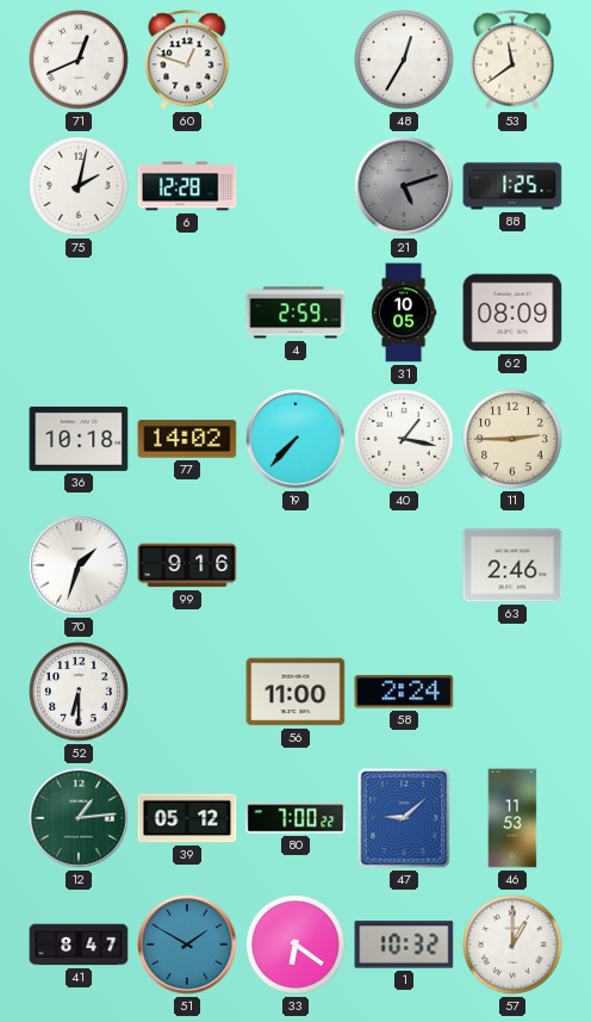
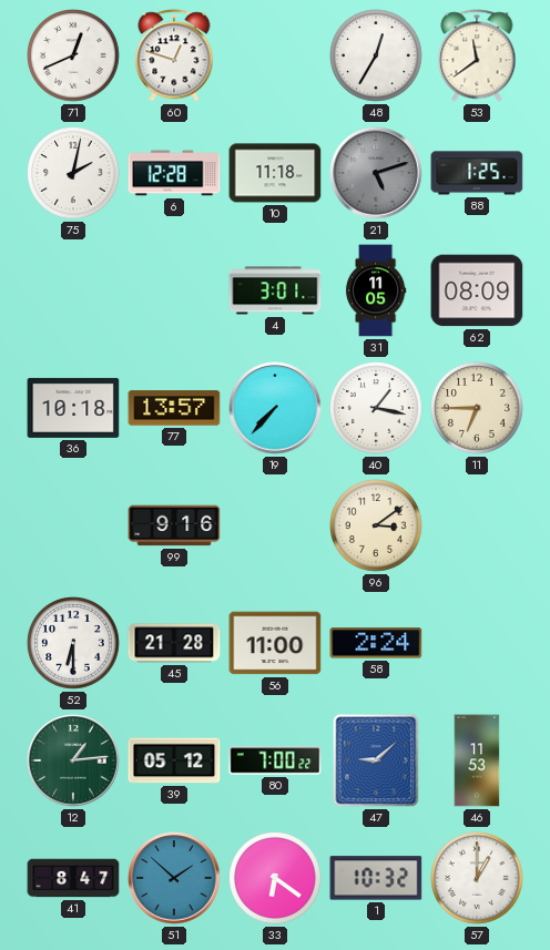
10: none -> 11:18
4: 2:59 -> 3:01
31: 10:05 -> 11:05
77: 14:02 -> 13:57
11: 2:45 -> 6:45
70: 1:33 -> none
96: none -> 3:09
63: 2:46 -> none
45: none -> 21:28
51: 1:50 -> 1:52
